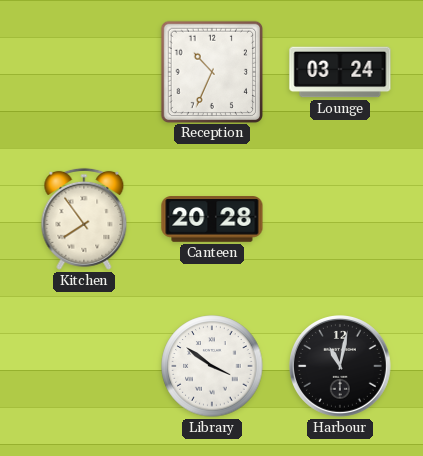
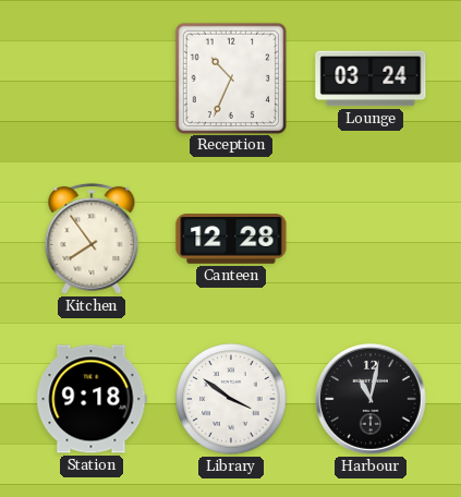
Canteen: 20:28 -> 12:28
Station: none -> 9:18
